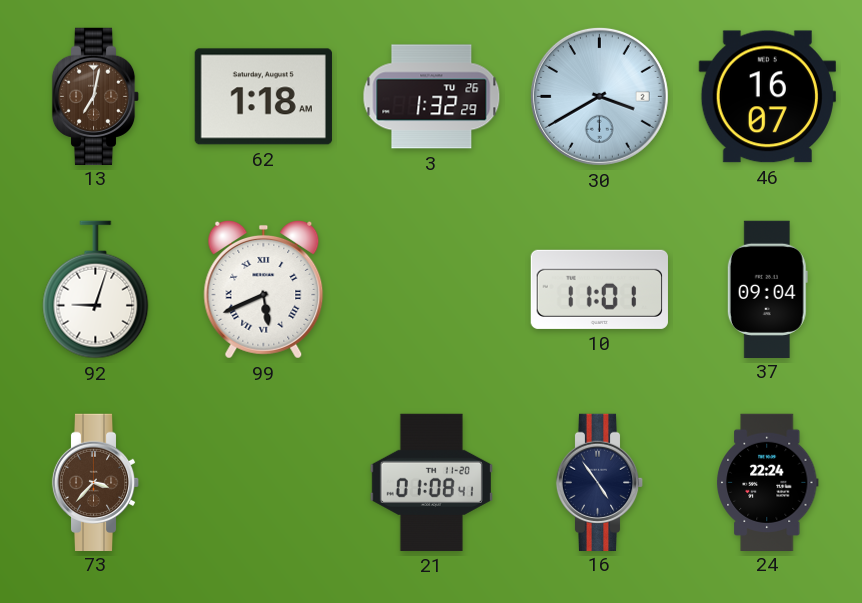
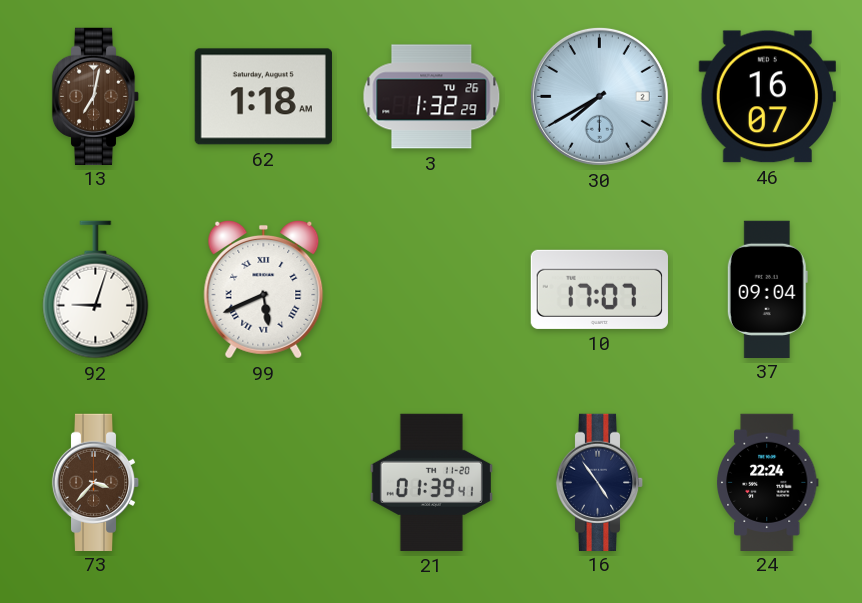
30: 3:40 -> 7:40
10: 11:01 -> 17:07
21: 01:08 -> 01:39
